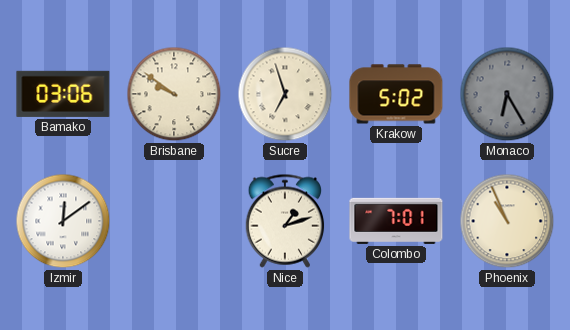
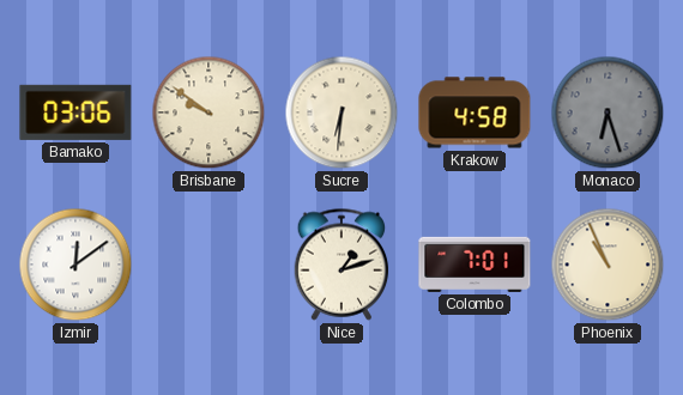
Sucre: 6:57 -> 6:31
Krakow: 5:02 -> 4:58
Monaco: 6:25 -> 6:27
